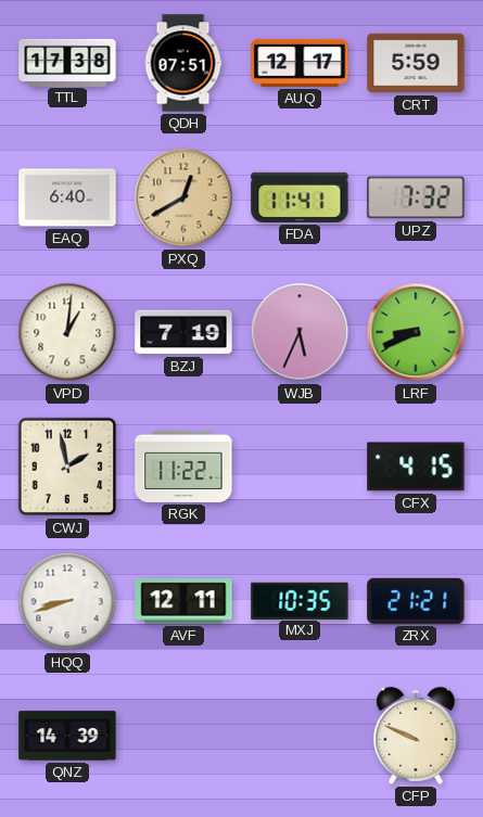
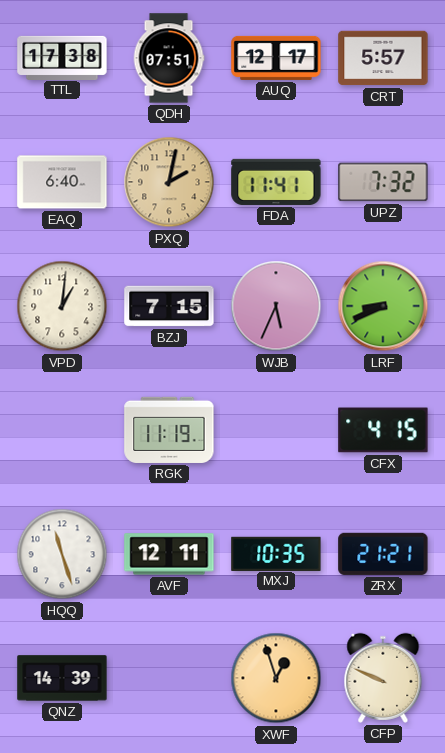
CRT: 5:59 -> 5:57
PXQ: 12:40 -> 2:02
BZJ: 7:19 -> 7:15
CWJ: 1:58 -> none
RGK: 11:22 -> 11:19
HQQ: 8:42 -> 11:27
XWF: none -> 12:57
